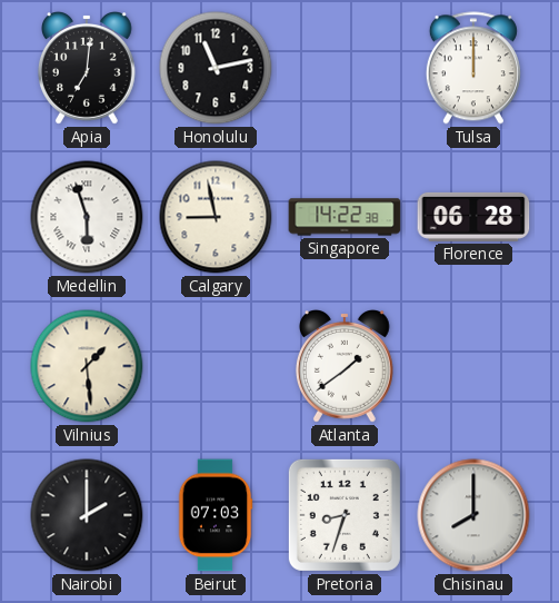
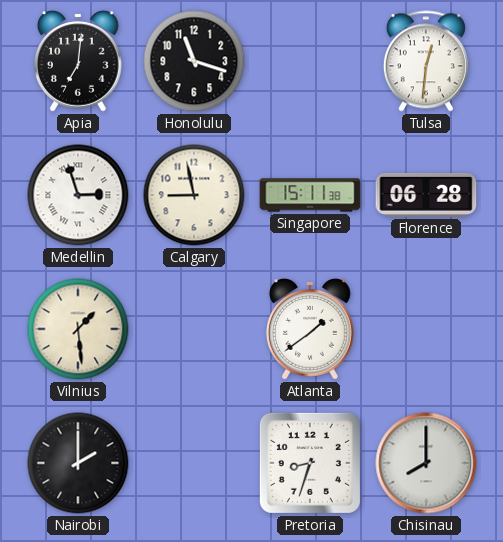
Honolulu: 11:13 -> 11:18
Tulsa: 12:00 -> 12:31
Medellin: 5:57 -> 2:57
Singapore: 14:22 -> 15:11
Beirut: 07:03 -> none
